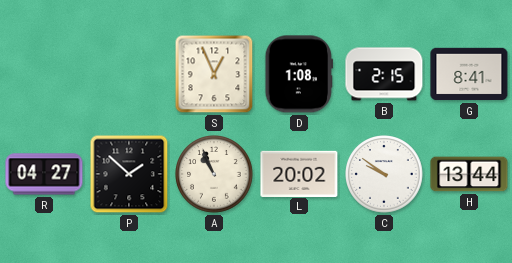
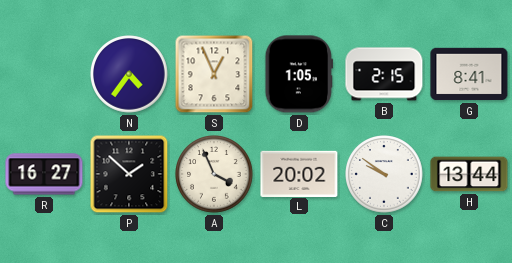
N: none -> 4:36
D: 1:08 -> 1:05
R: 04:27 -> 16:27
A: 10:56 -> 3:56
